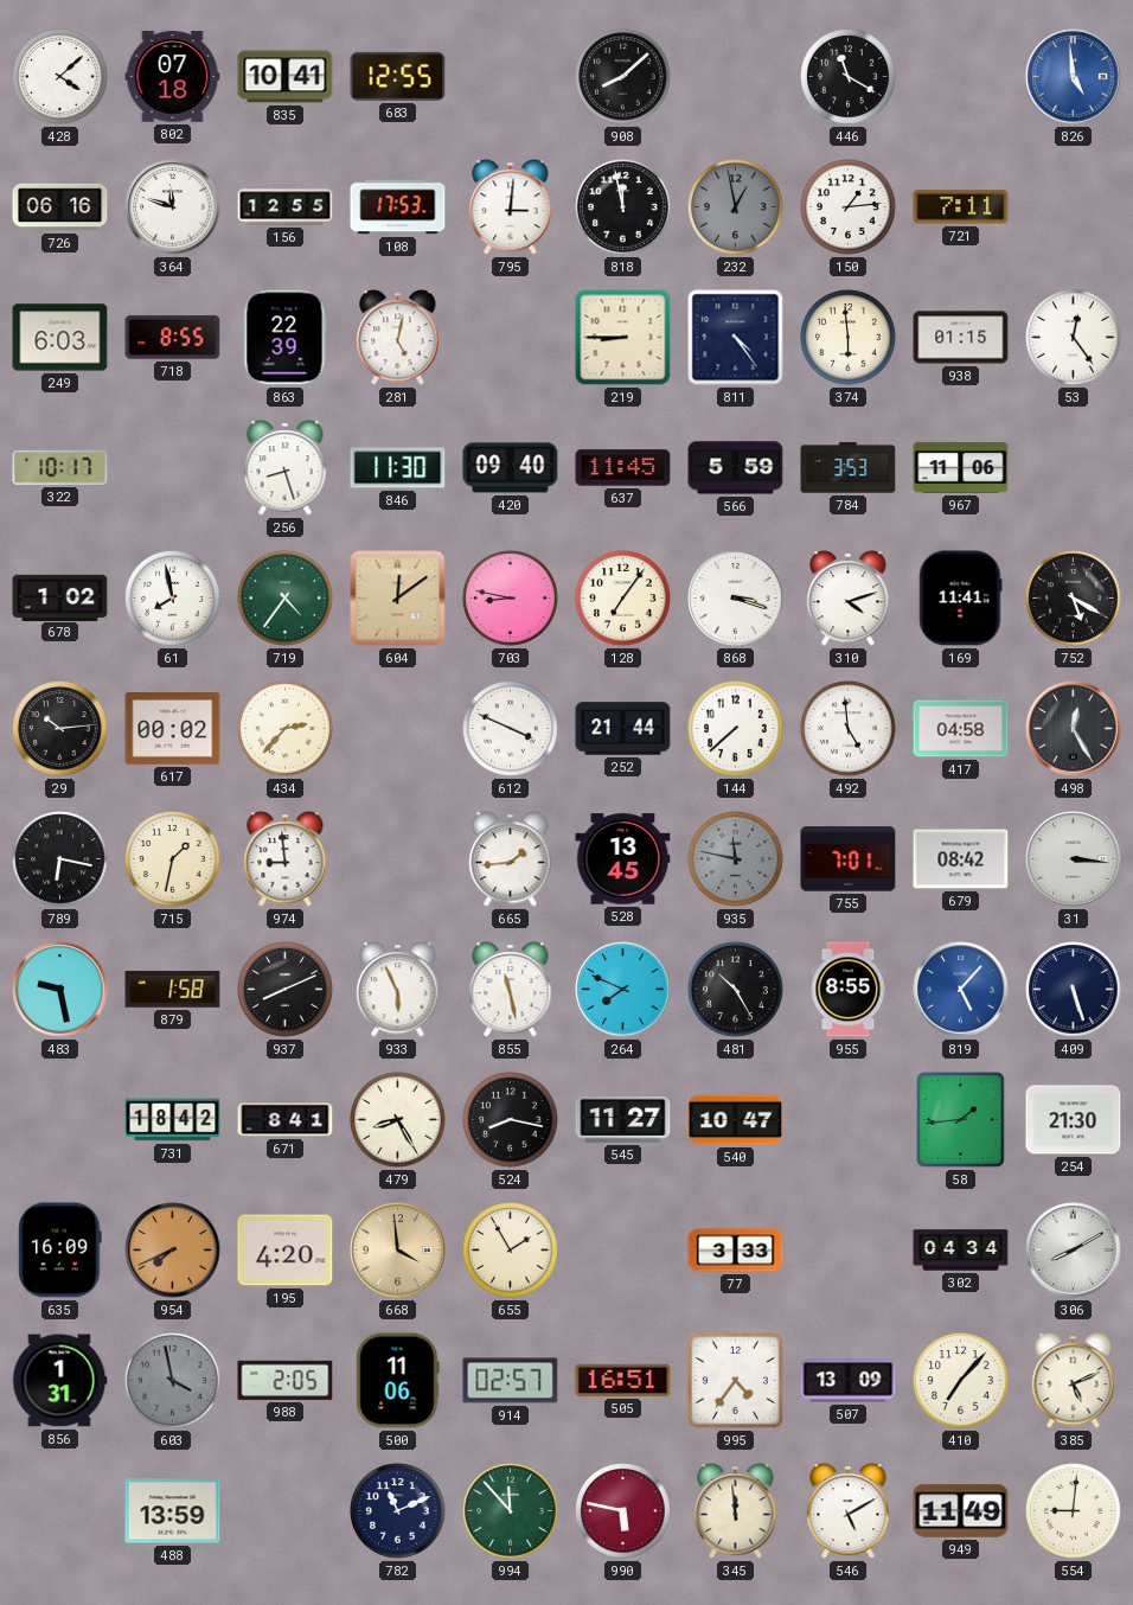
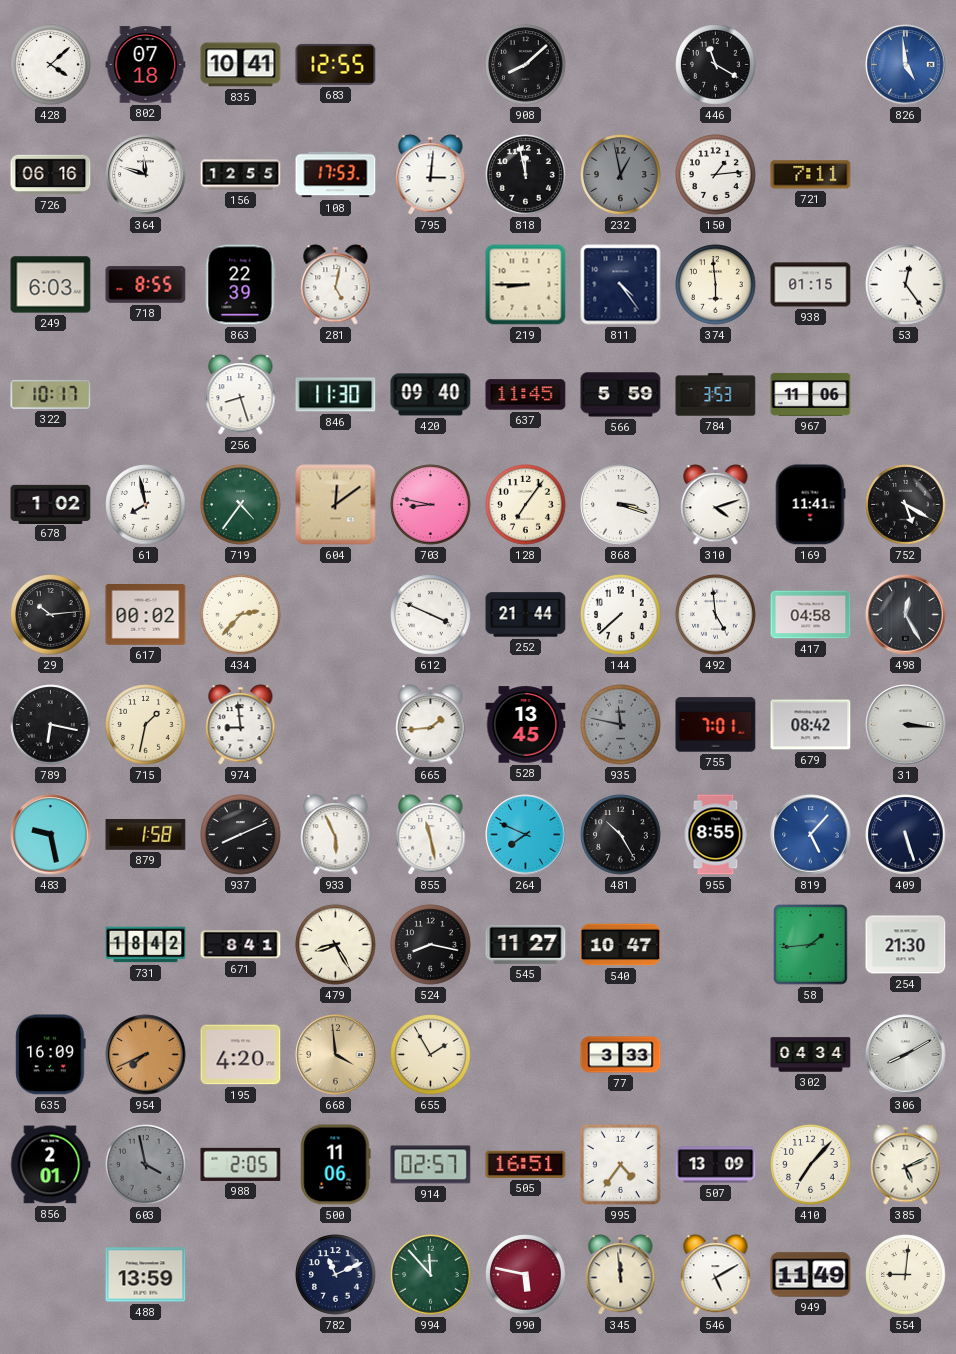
856: 1:31 -> 2:01
